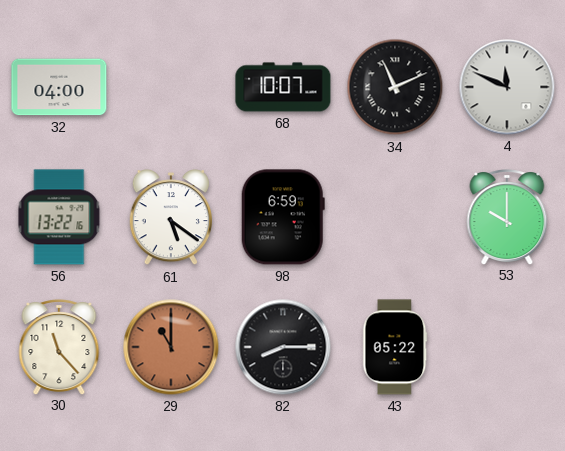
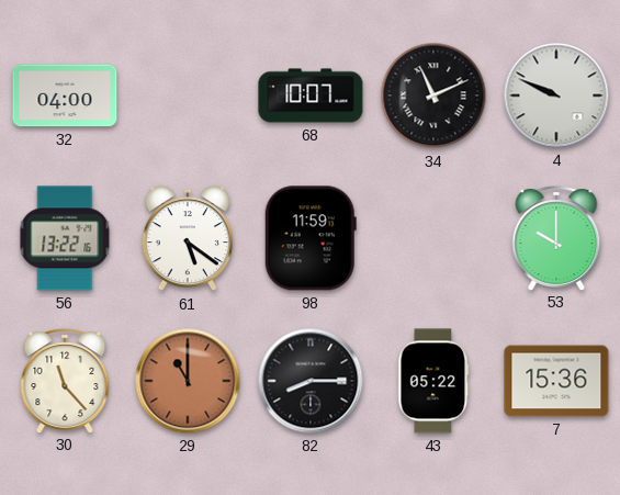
4: 11:49 -> 9:49
98: 6:59 -> 11:59
7: none -> 15:36
